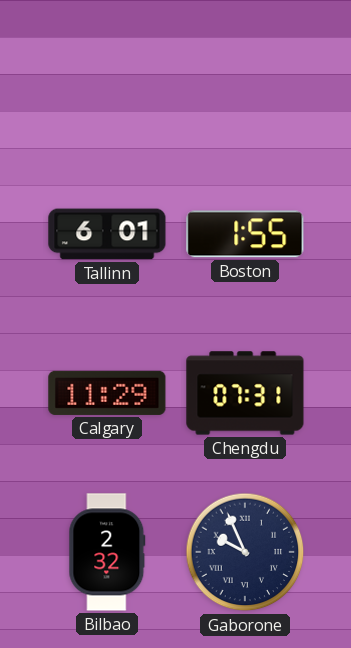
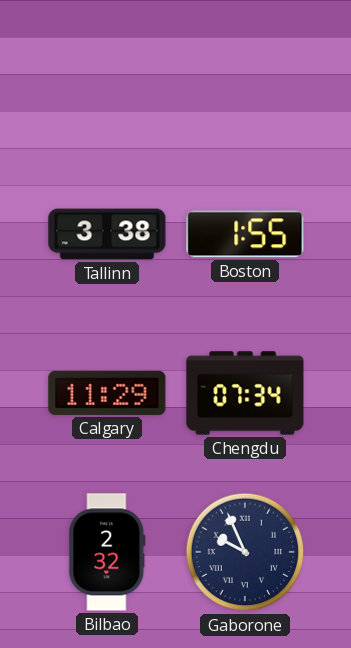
Tallinn: 6:01 -> 3:38
Chengdu: 07:31 -> 07:34
